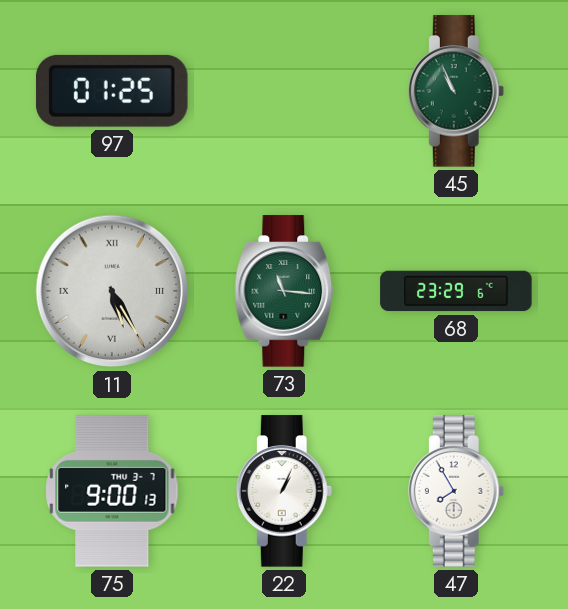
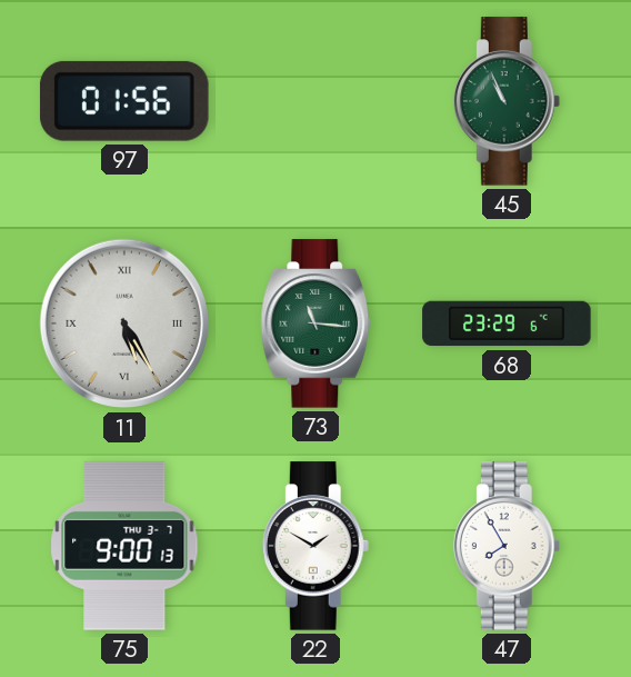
97: 01:25 -> 01:56
22: 1:04 -> 1:50
